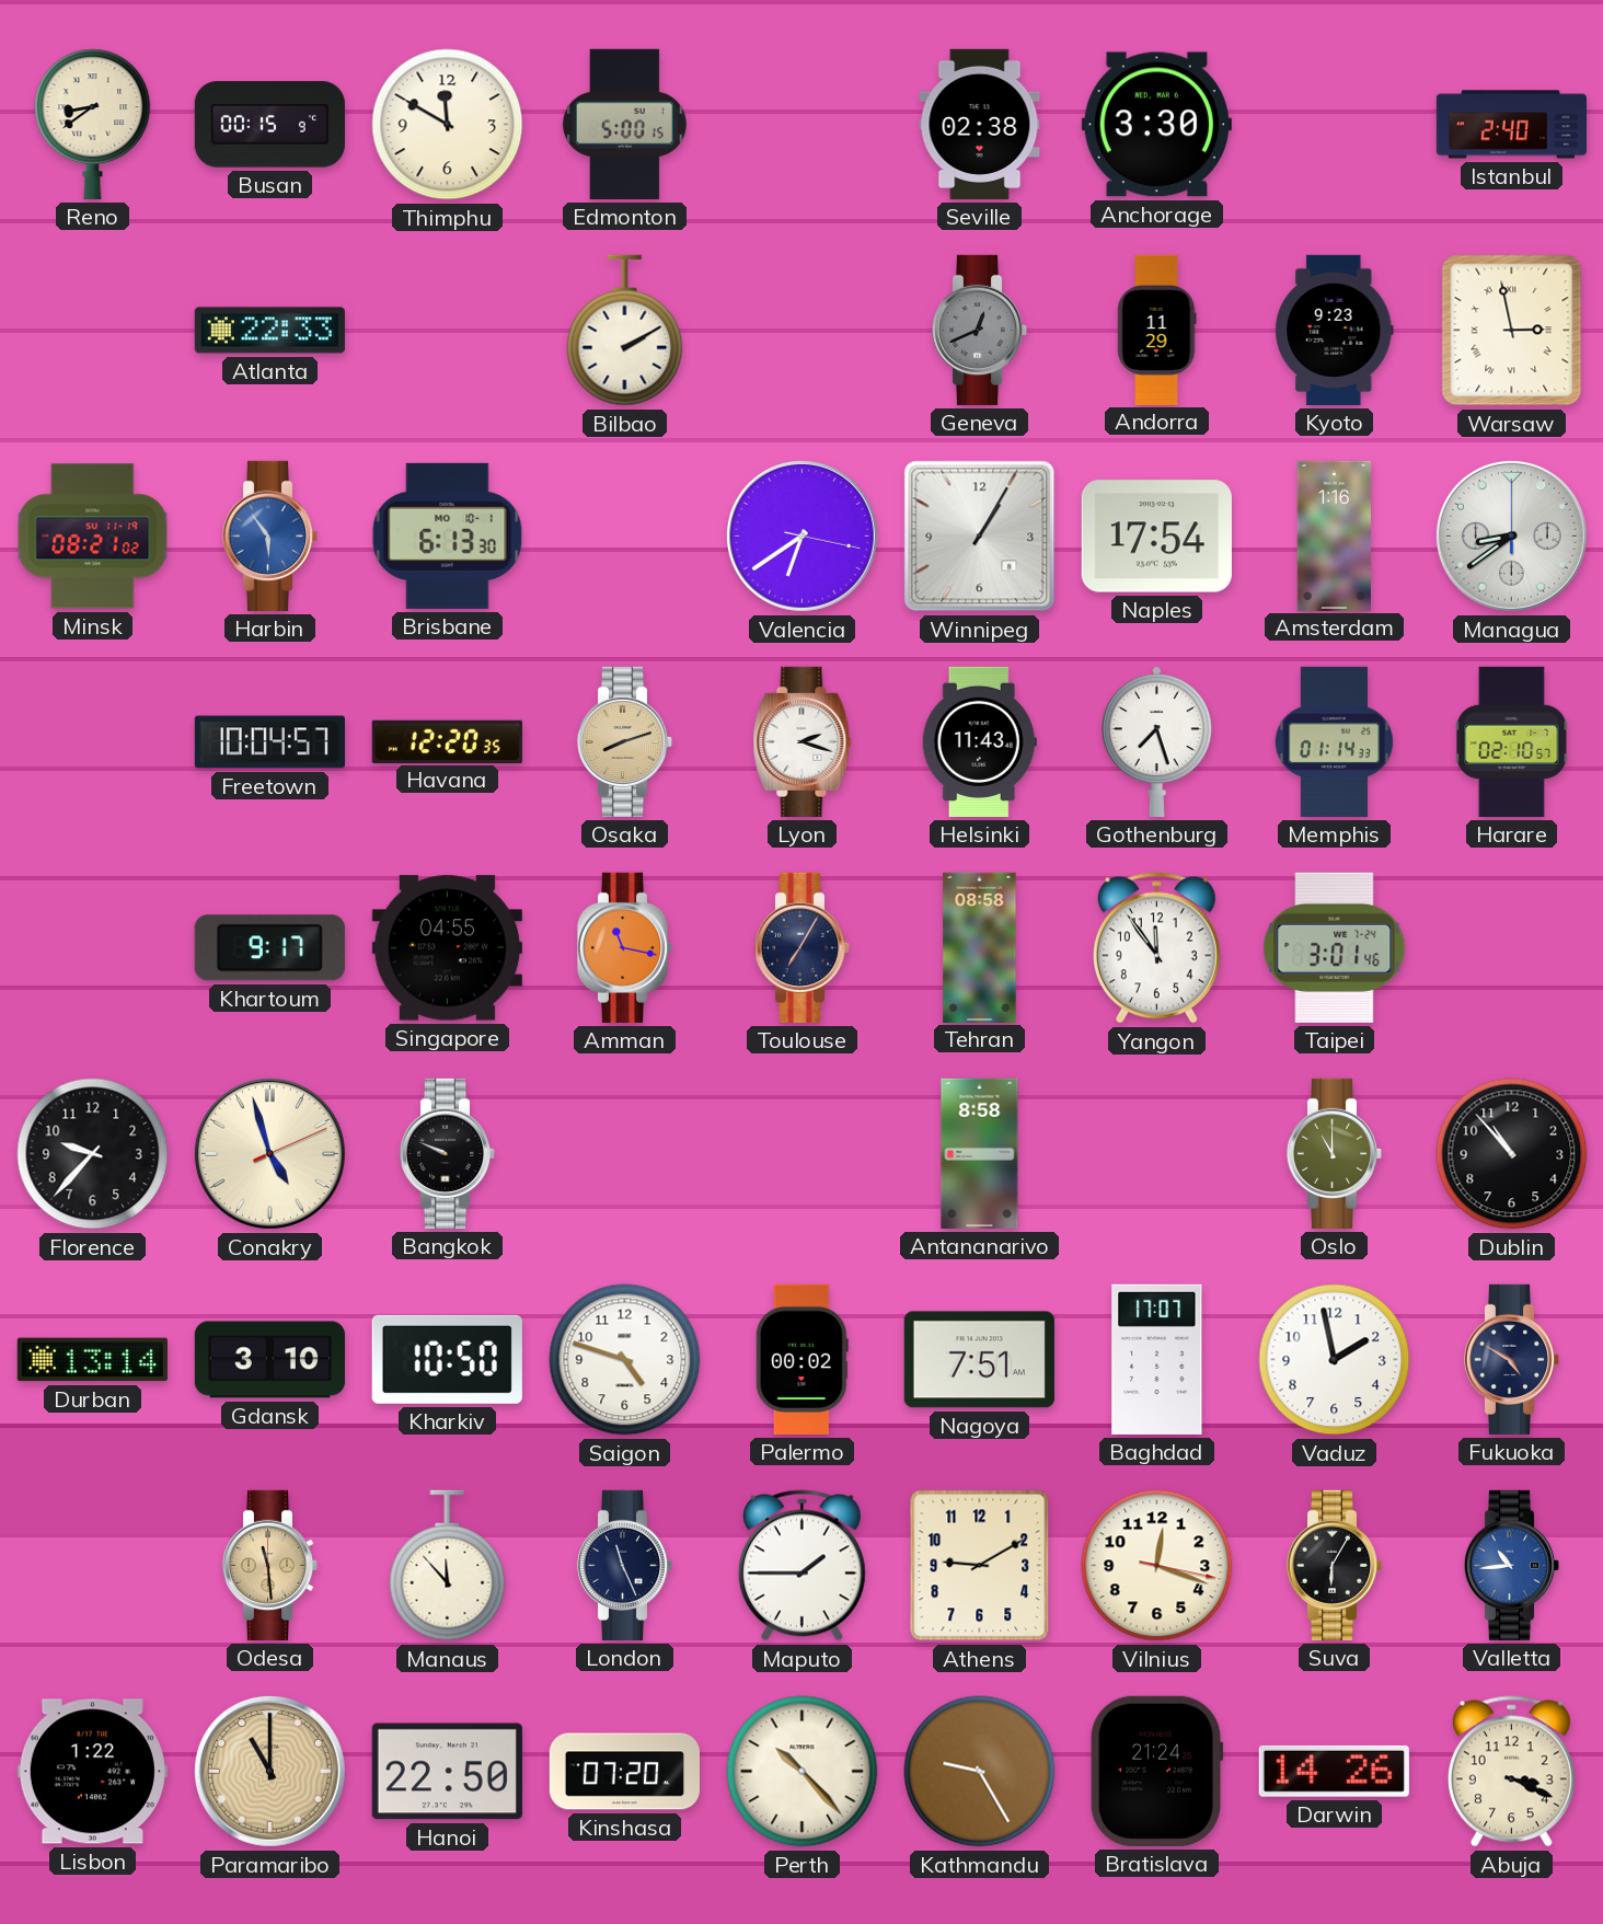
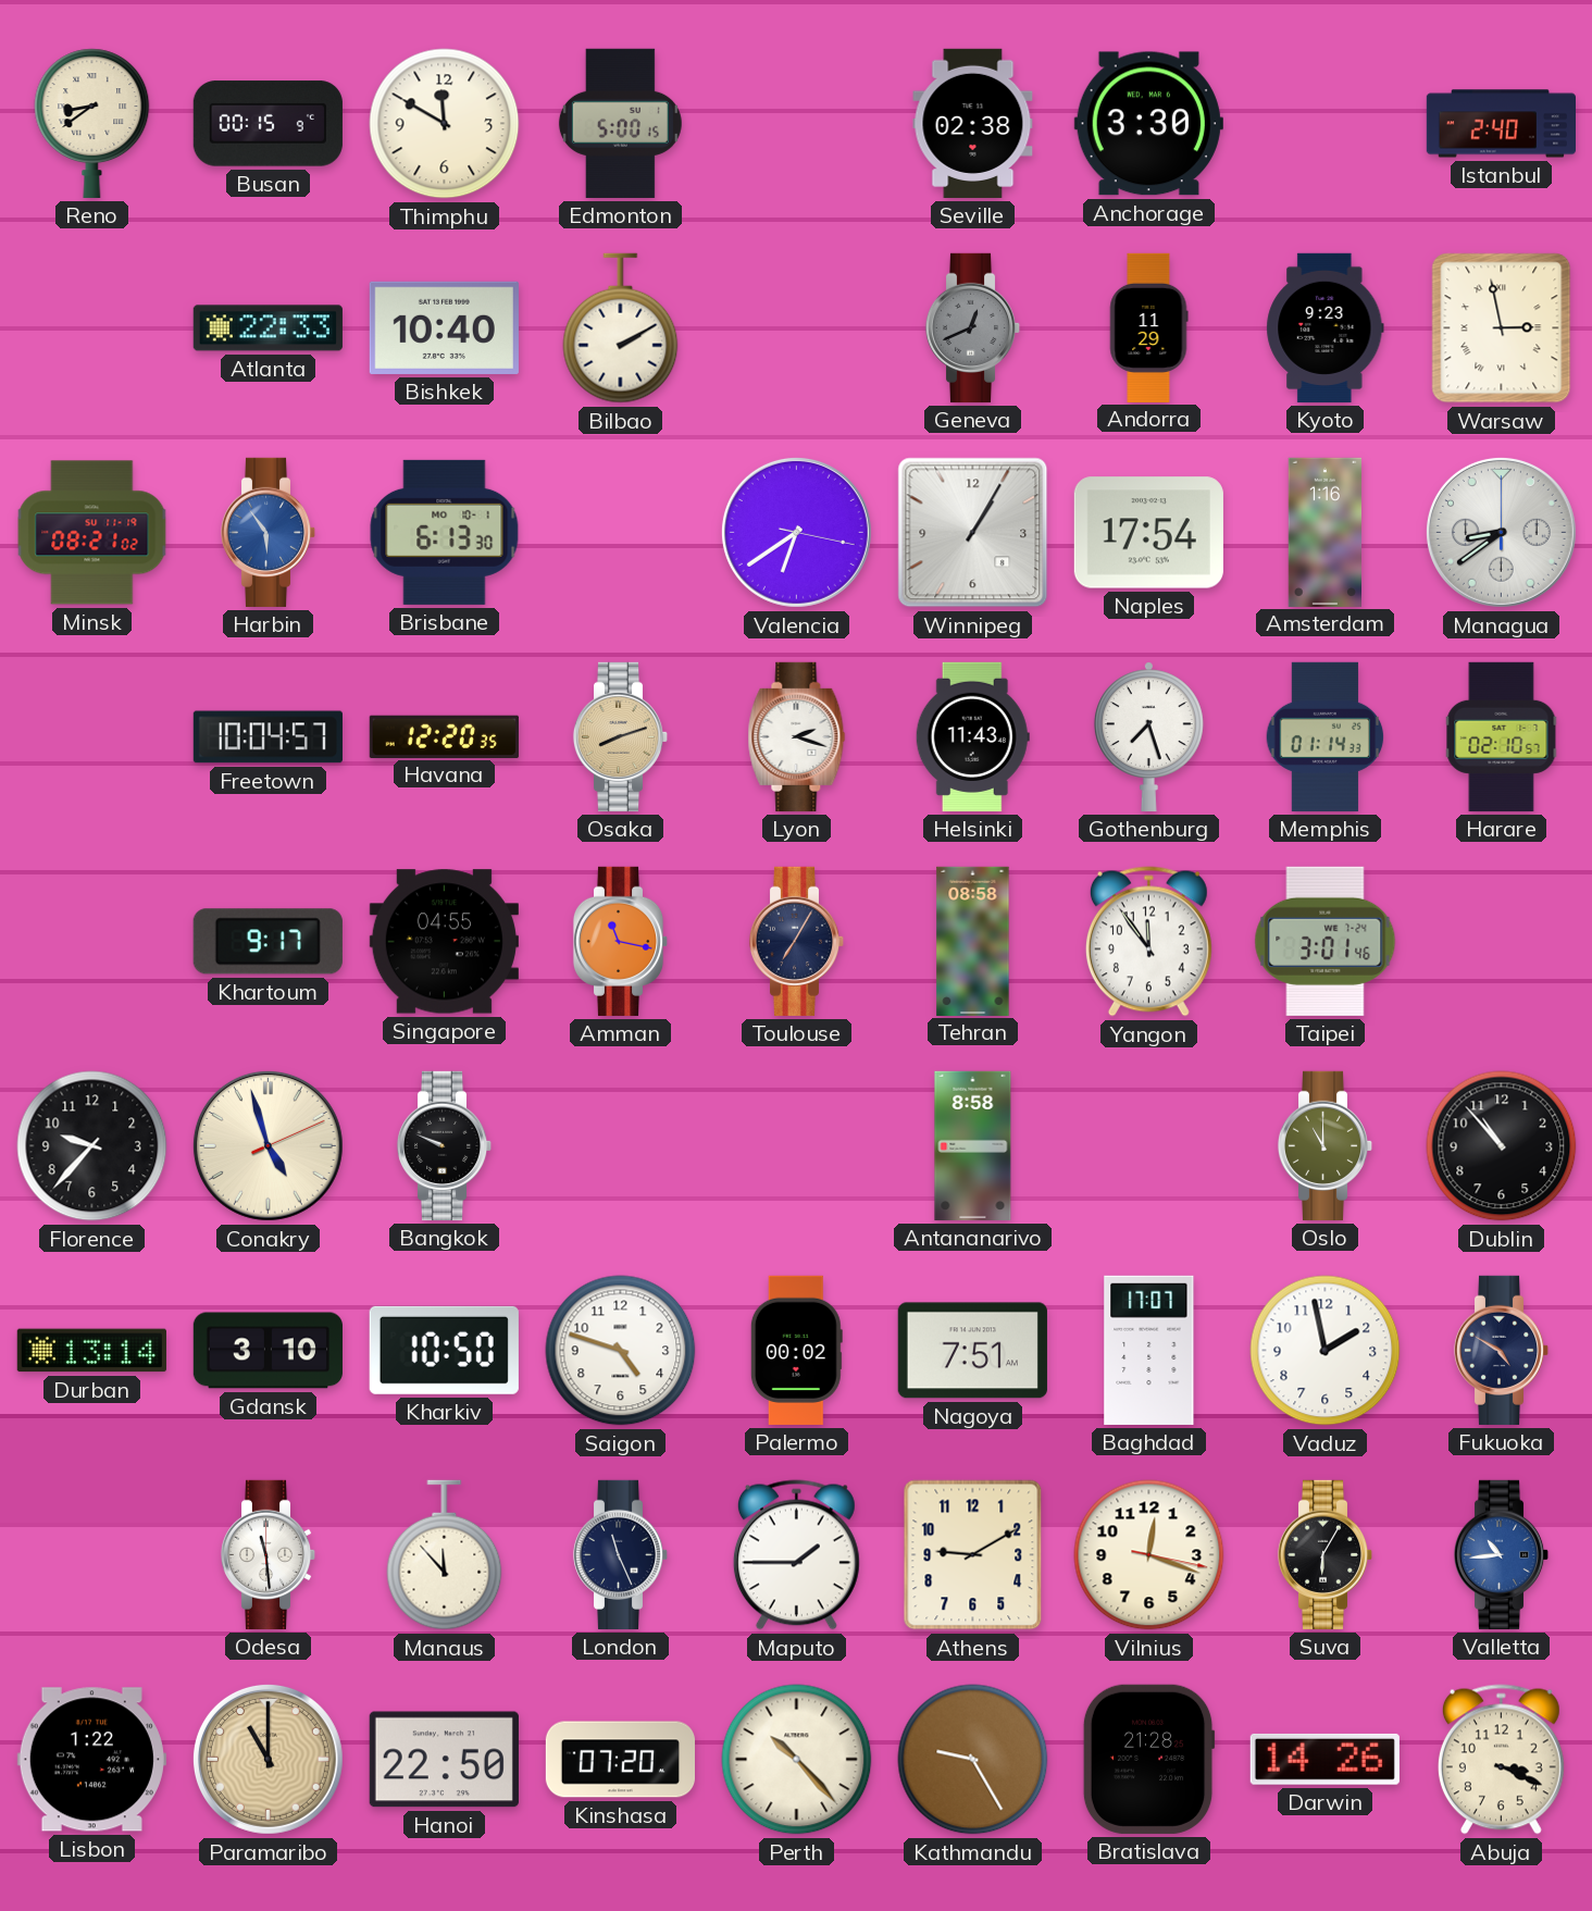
Bishkek: none -> 10:40
Odesa dial: champagne -> white
Bratislava: 21:24 -> 21:28
